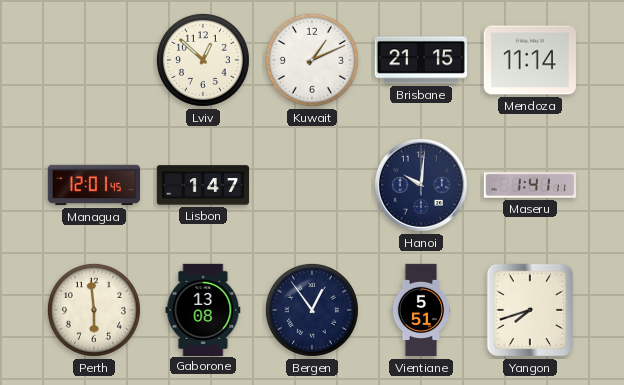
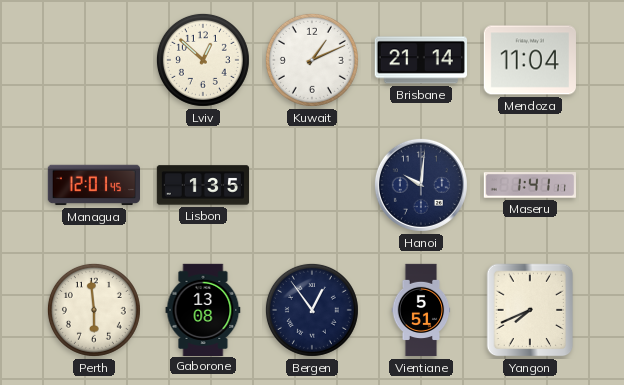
Brisbane: 21:15 -> 21:14
Mendoza: 11:14 -> 11:04
Lisbon: 1:47 -> 1:35
Yangon: 7:42 -> 7:41
